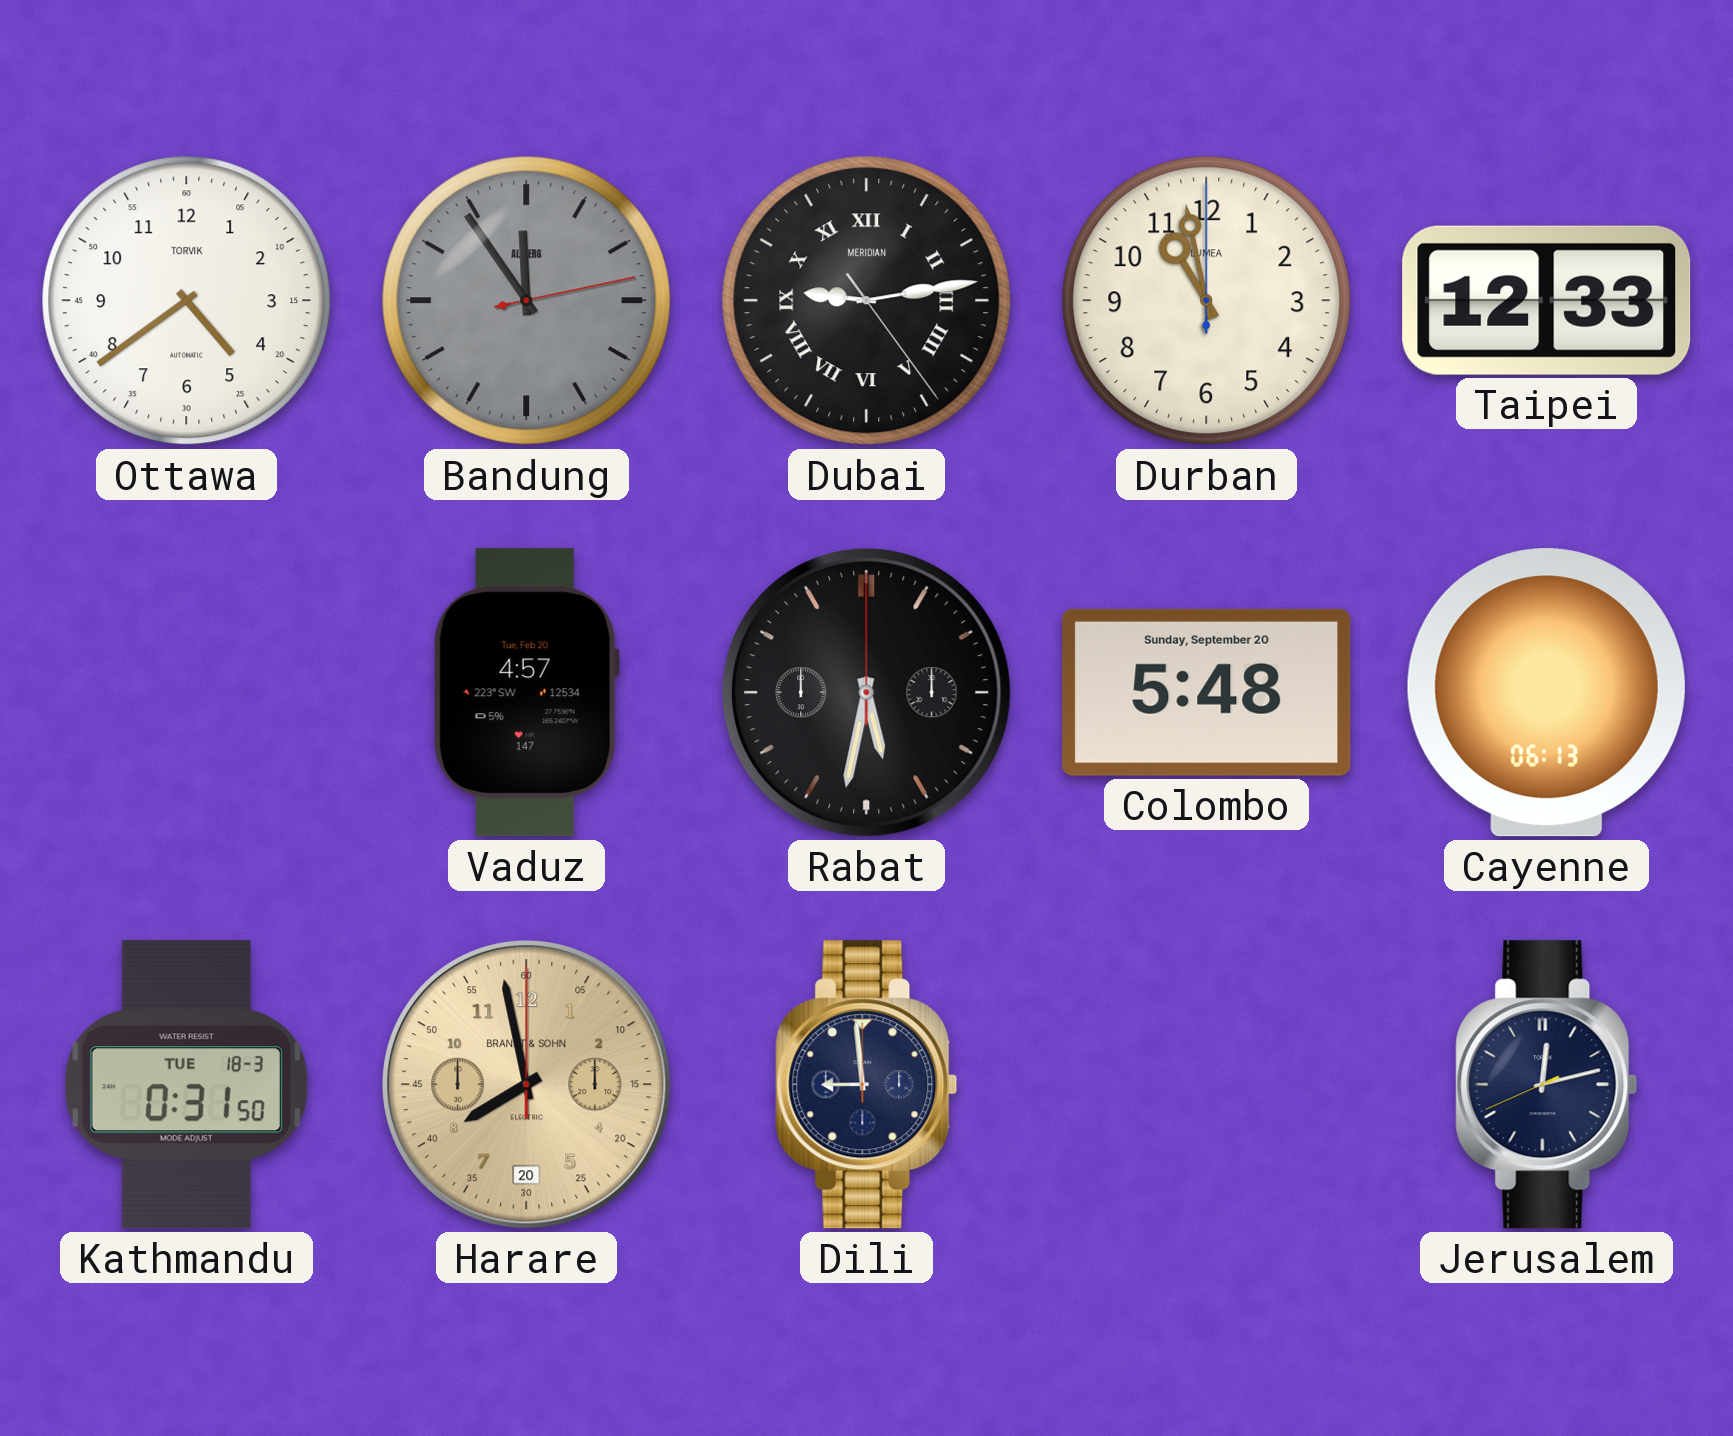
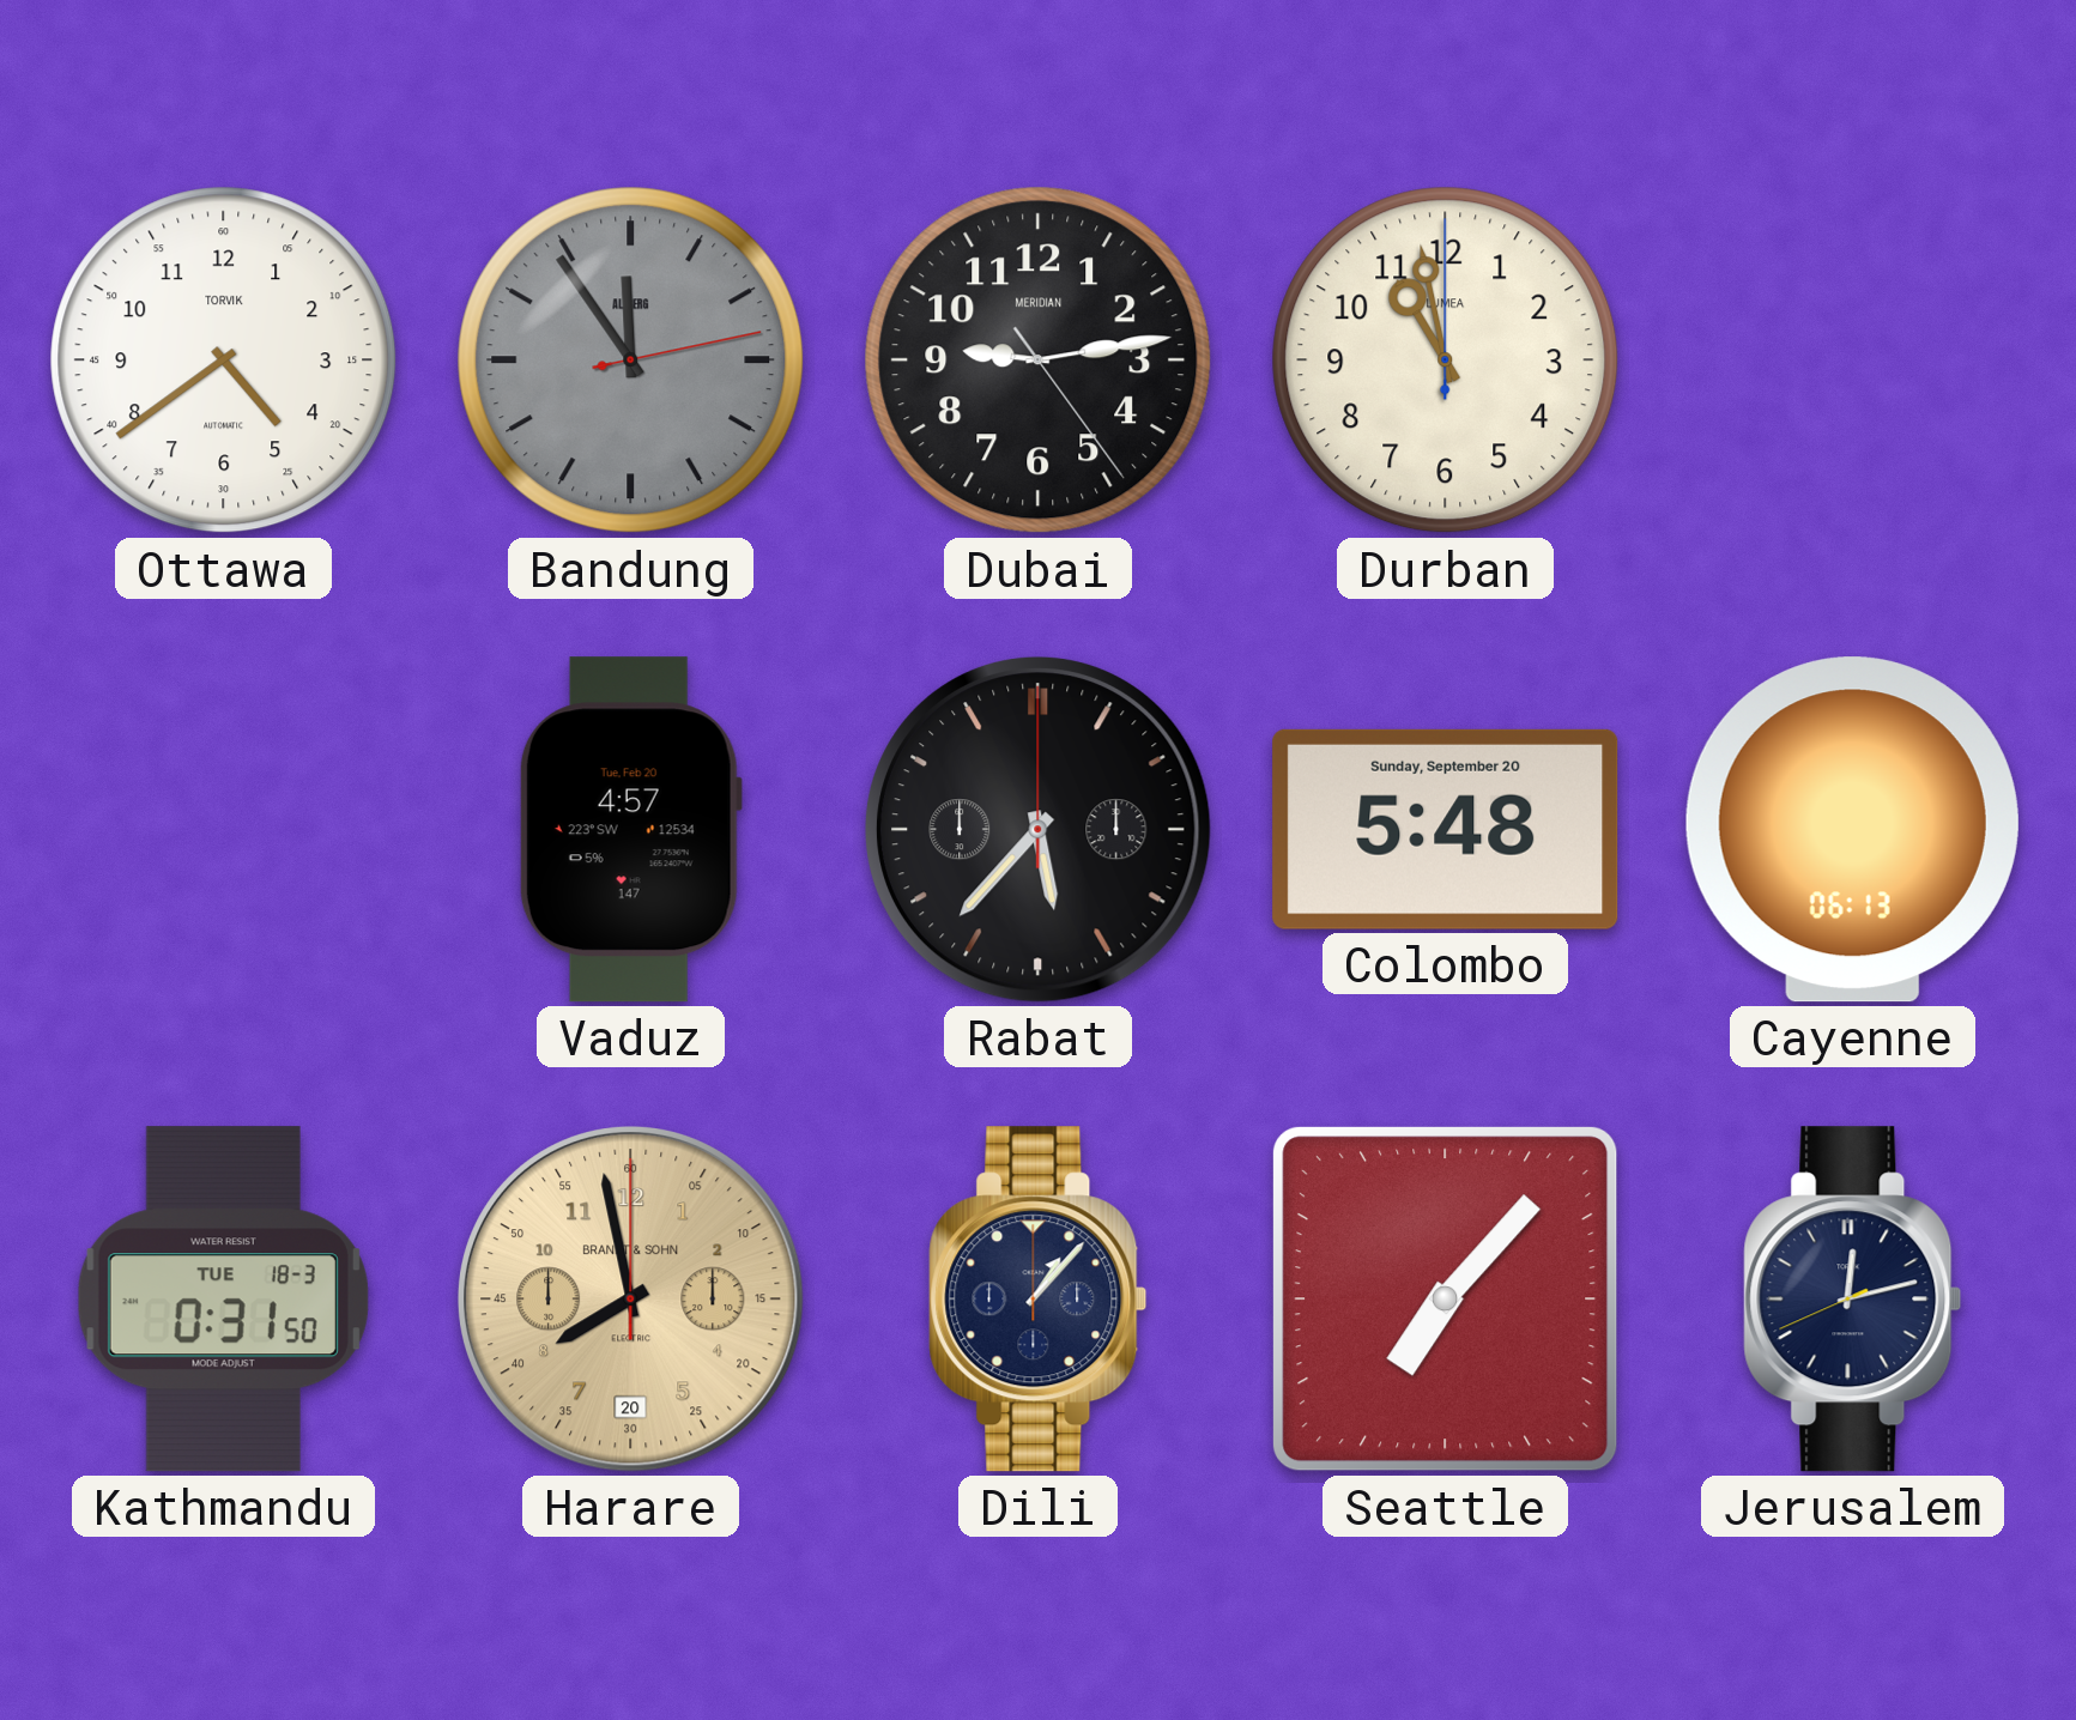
Dubai numerals: Roman -> Arabic
Taipei: 12:33 -> none
Rabat: 5:32 -> 5:37
Dili: 8:59 -> 1:07
Seattle: none -> 7:07
